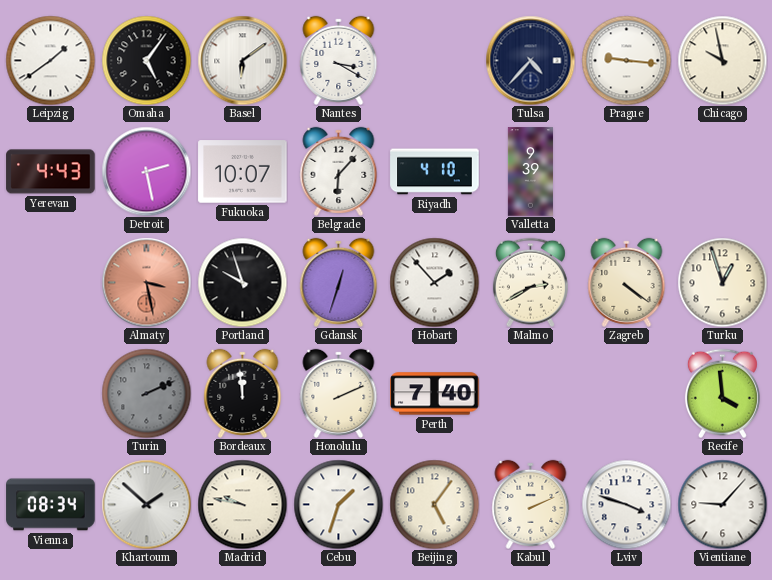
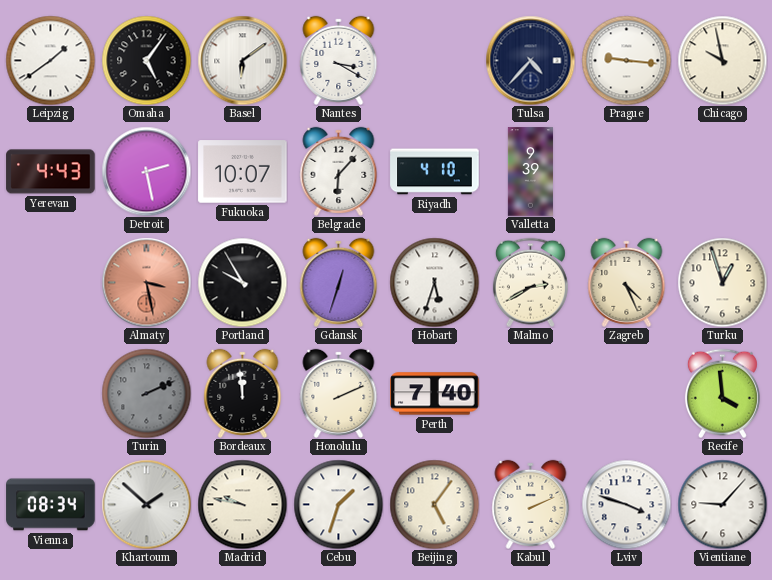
Portland: 9:57 -> 9:55
Hobart: 1:53 -> 5:33
Zagreb: 4:21 -> 4:26
